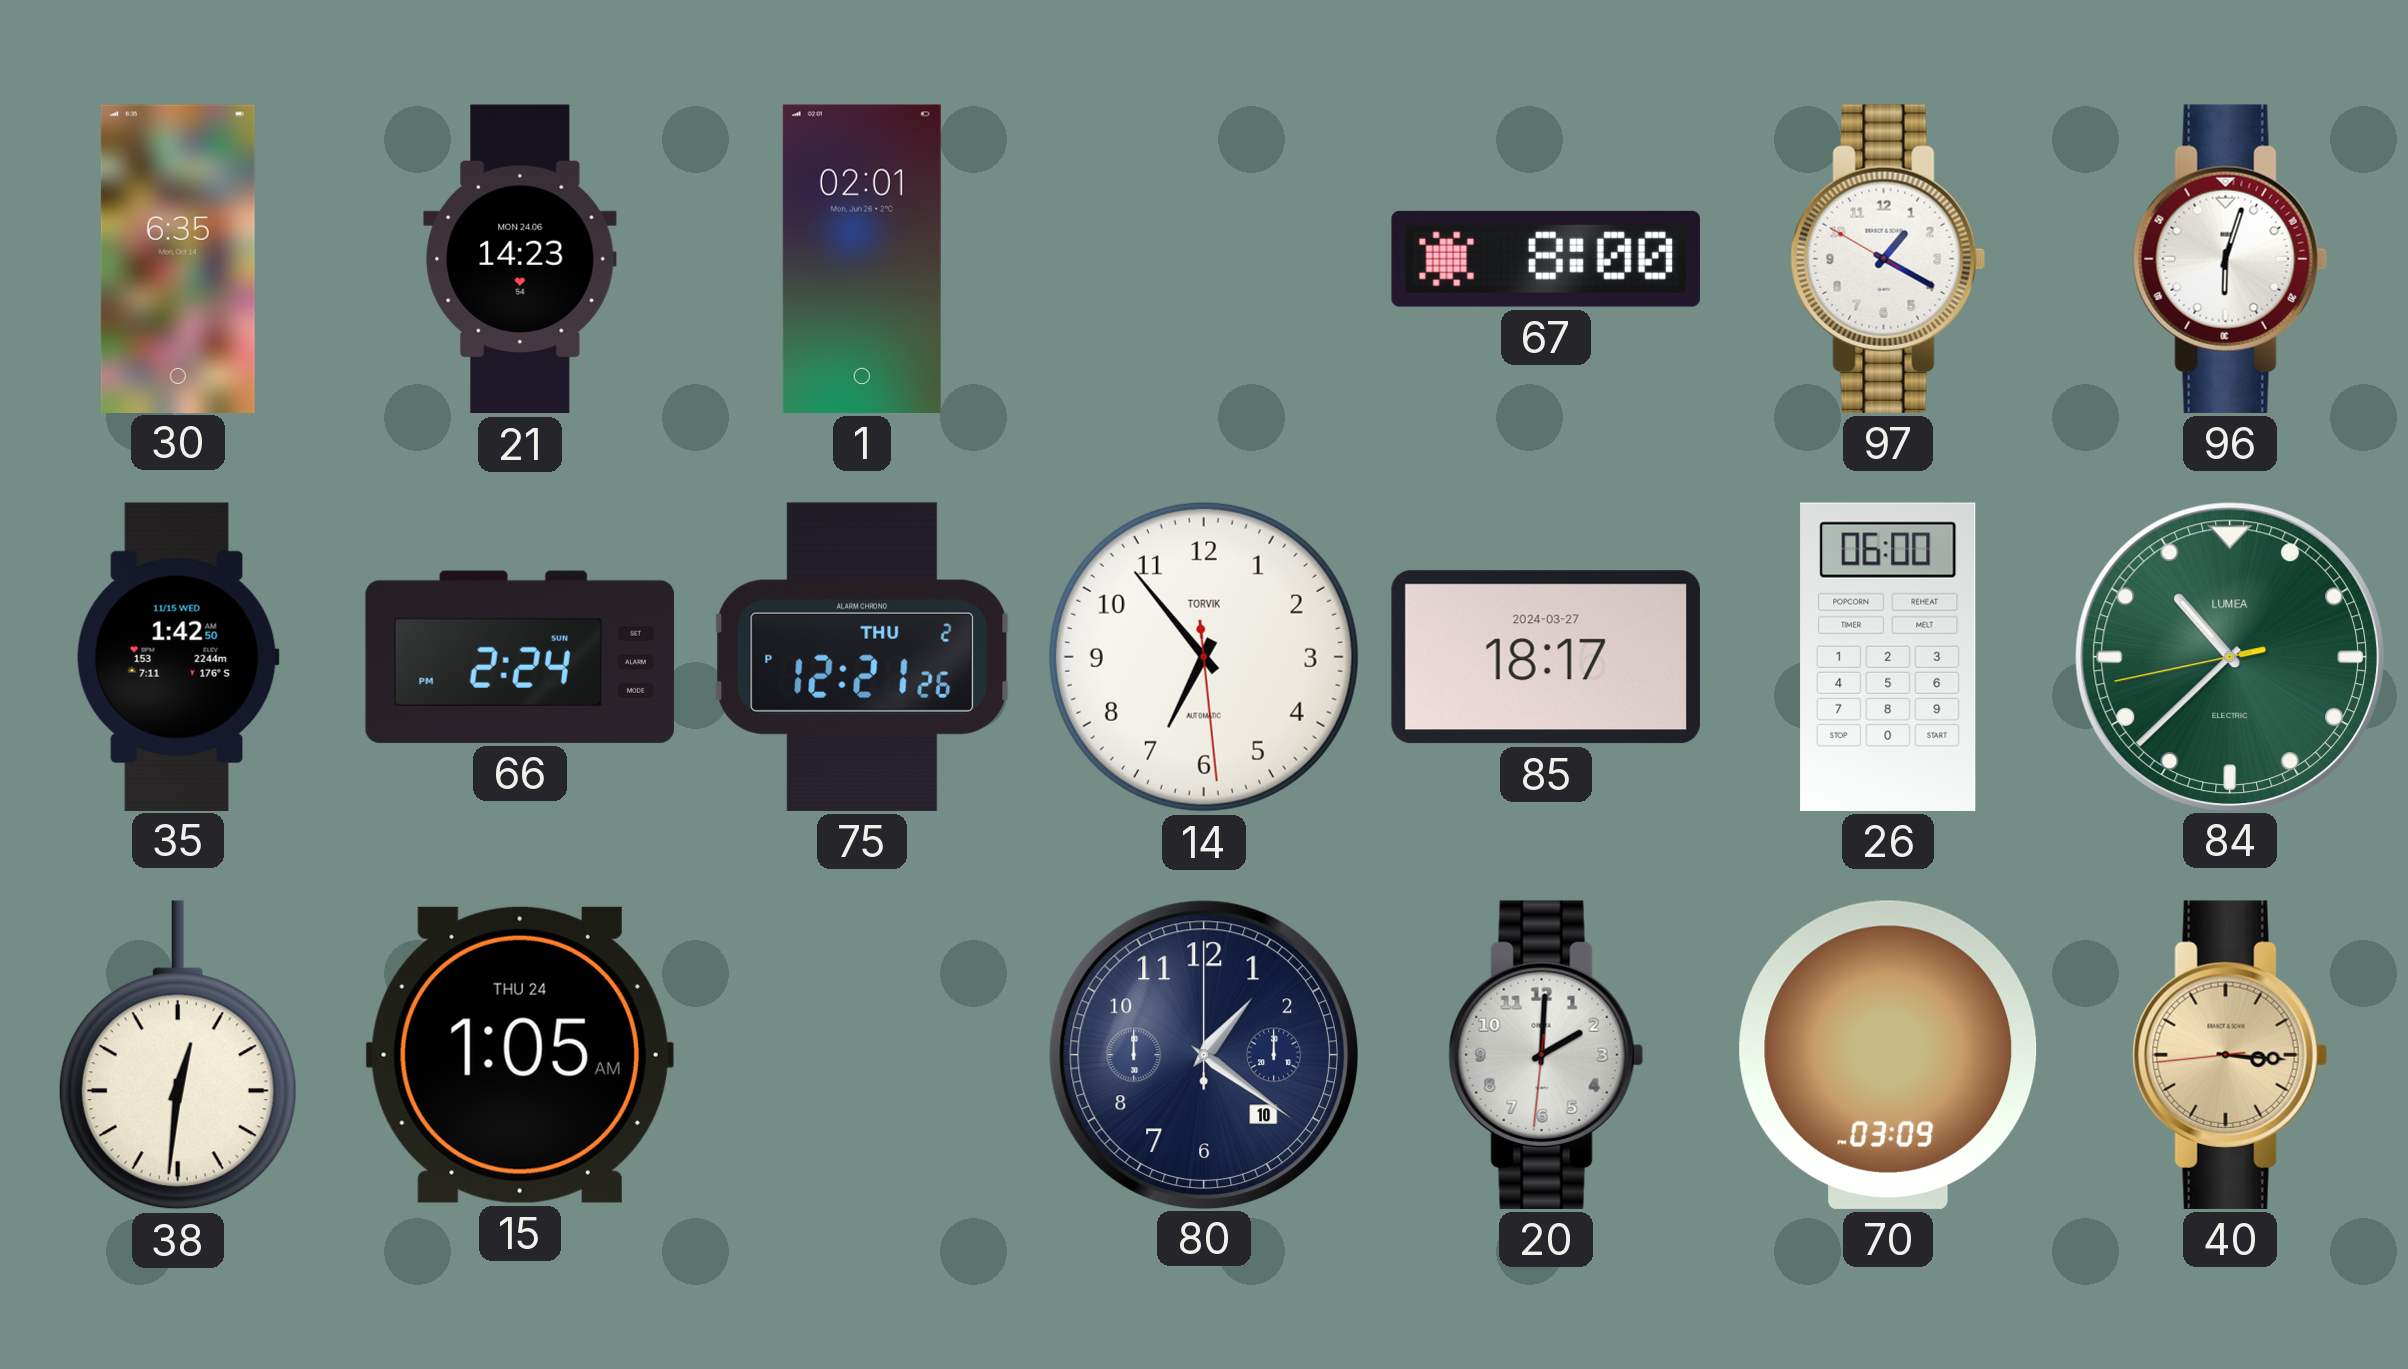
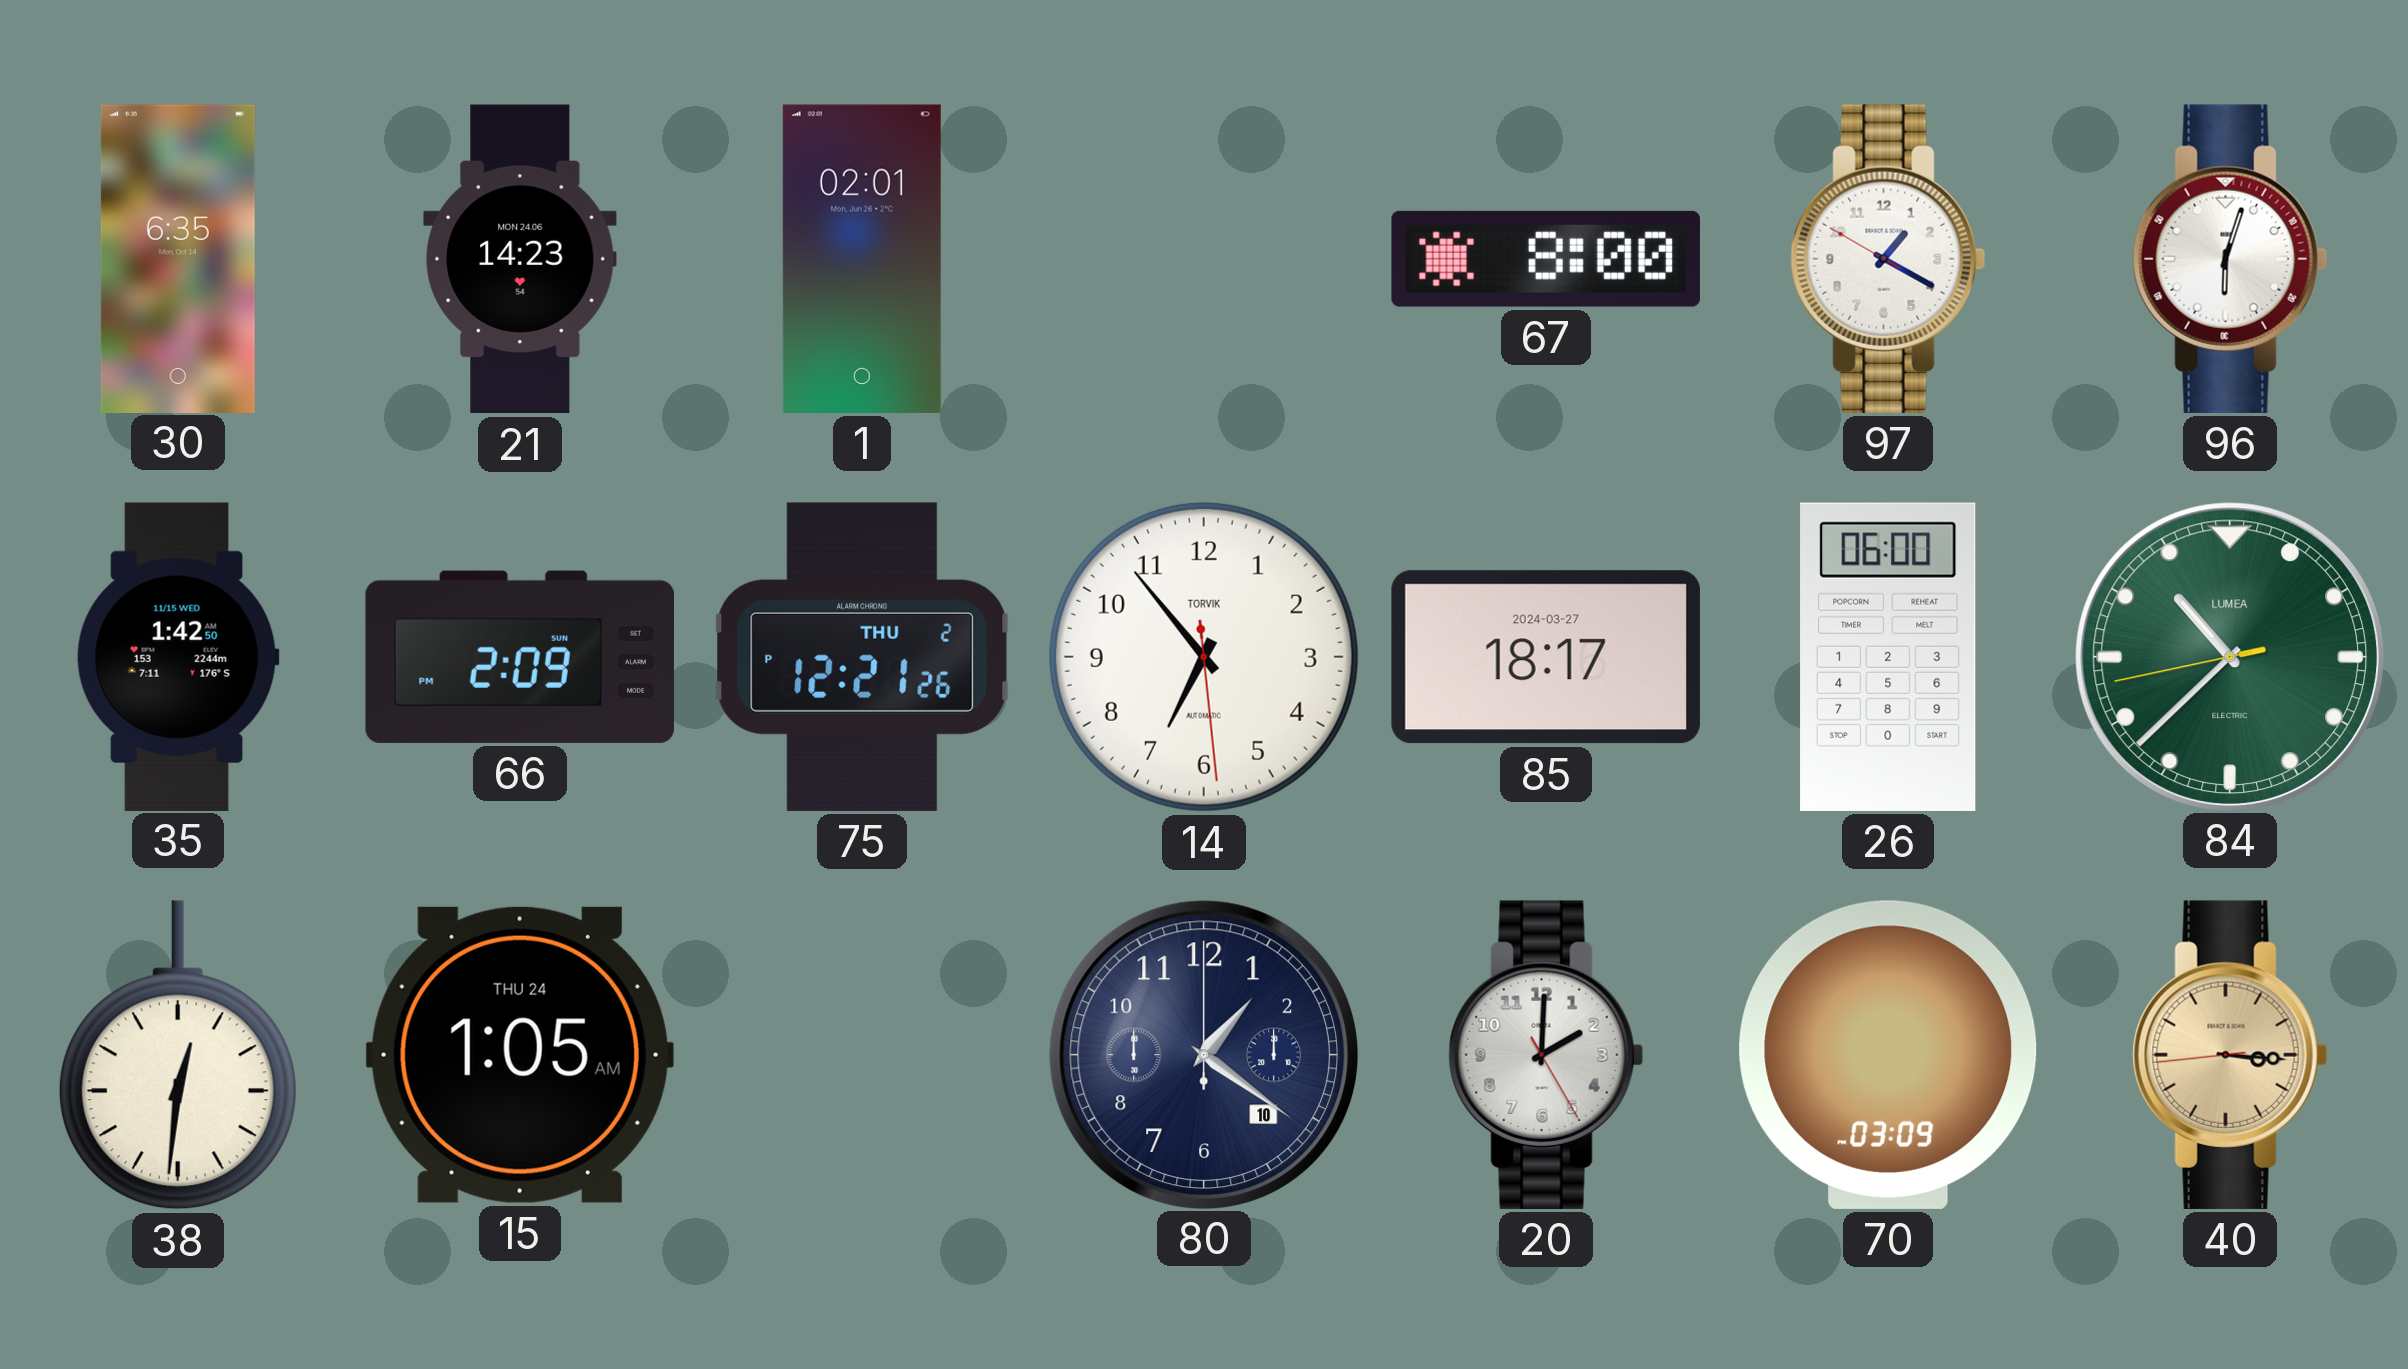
66: 2:24 -> 2:09
20: 2:00:31 -> 2:00:25
